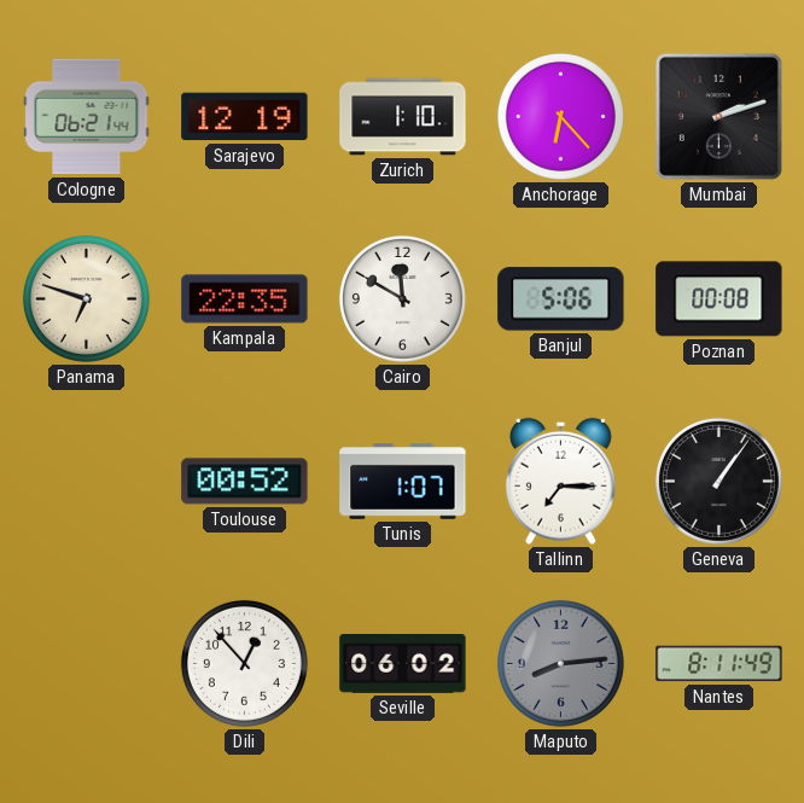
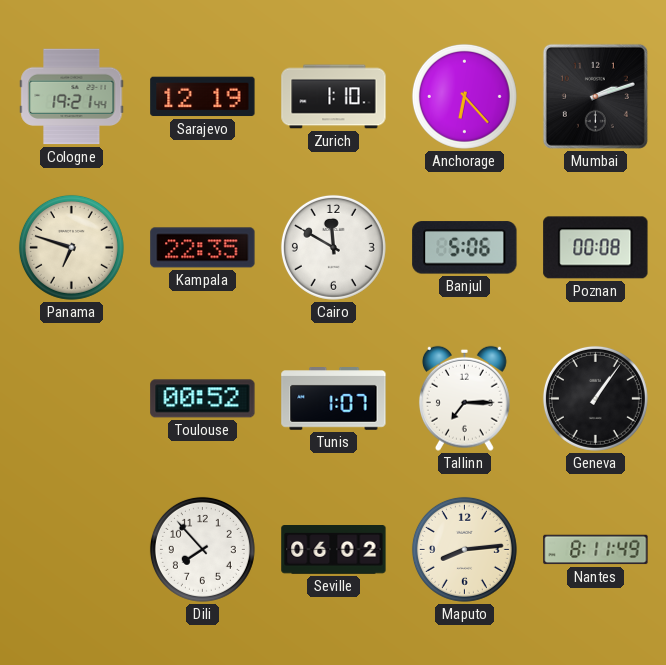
Cologne: 06:21 -> 19:21
Dili: 12:53 -> 7:53
Maputo dial: grey -> cream
